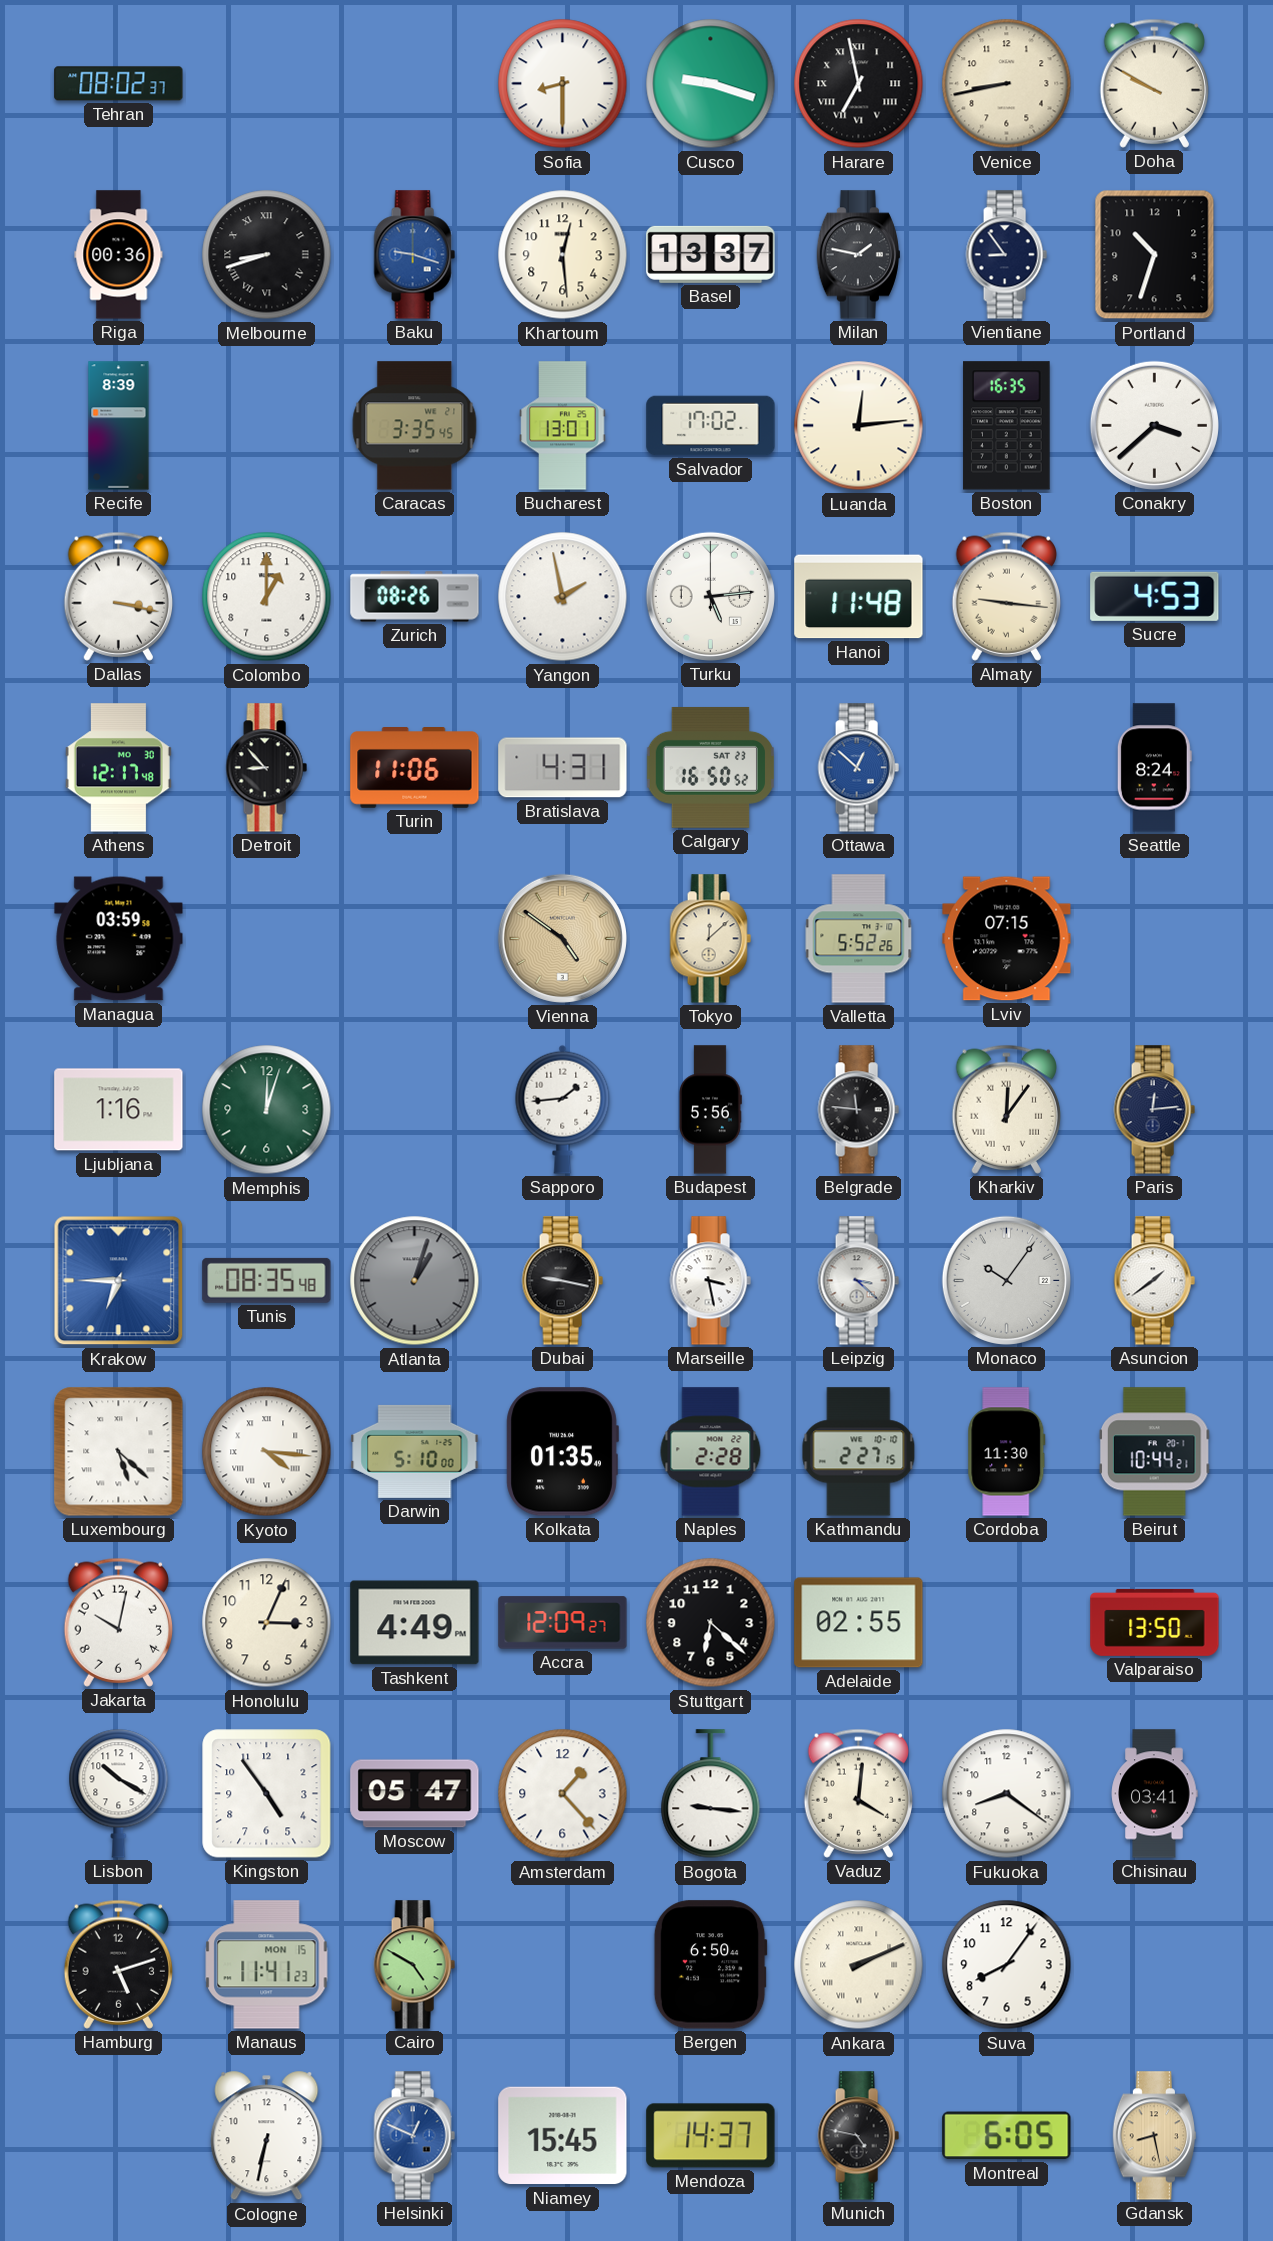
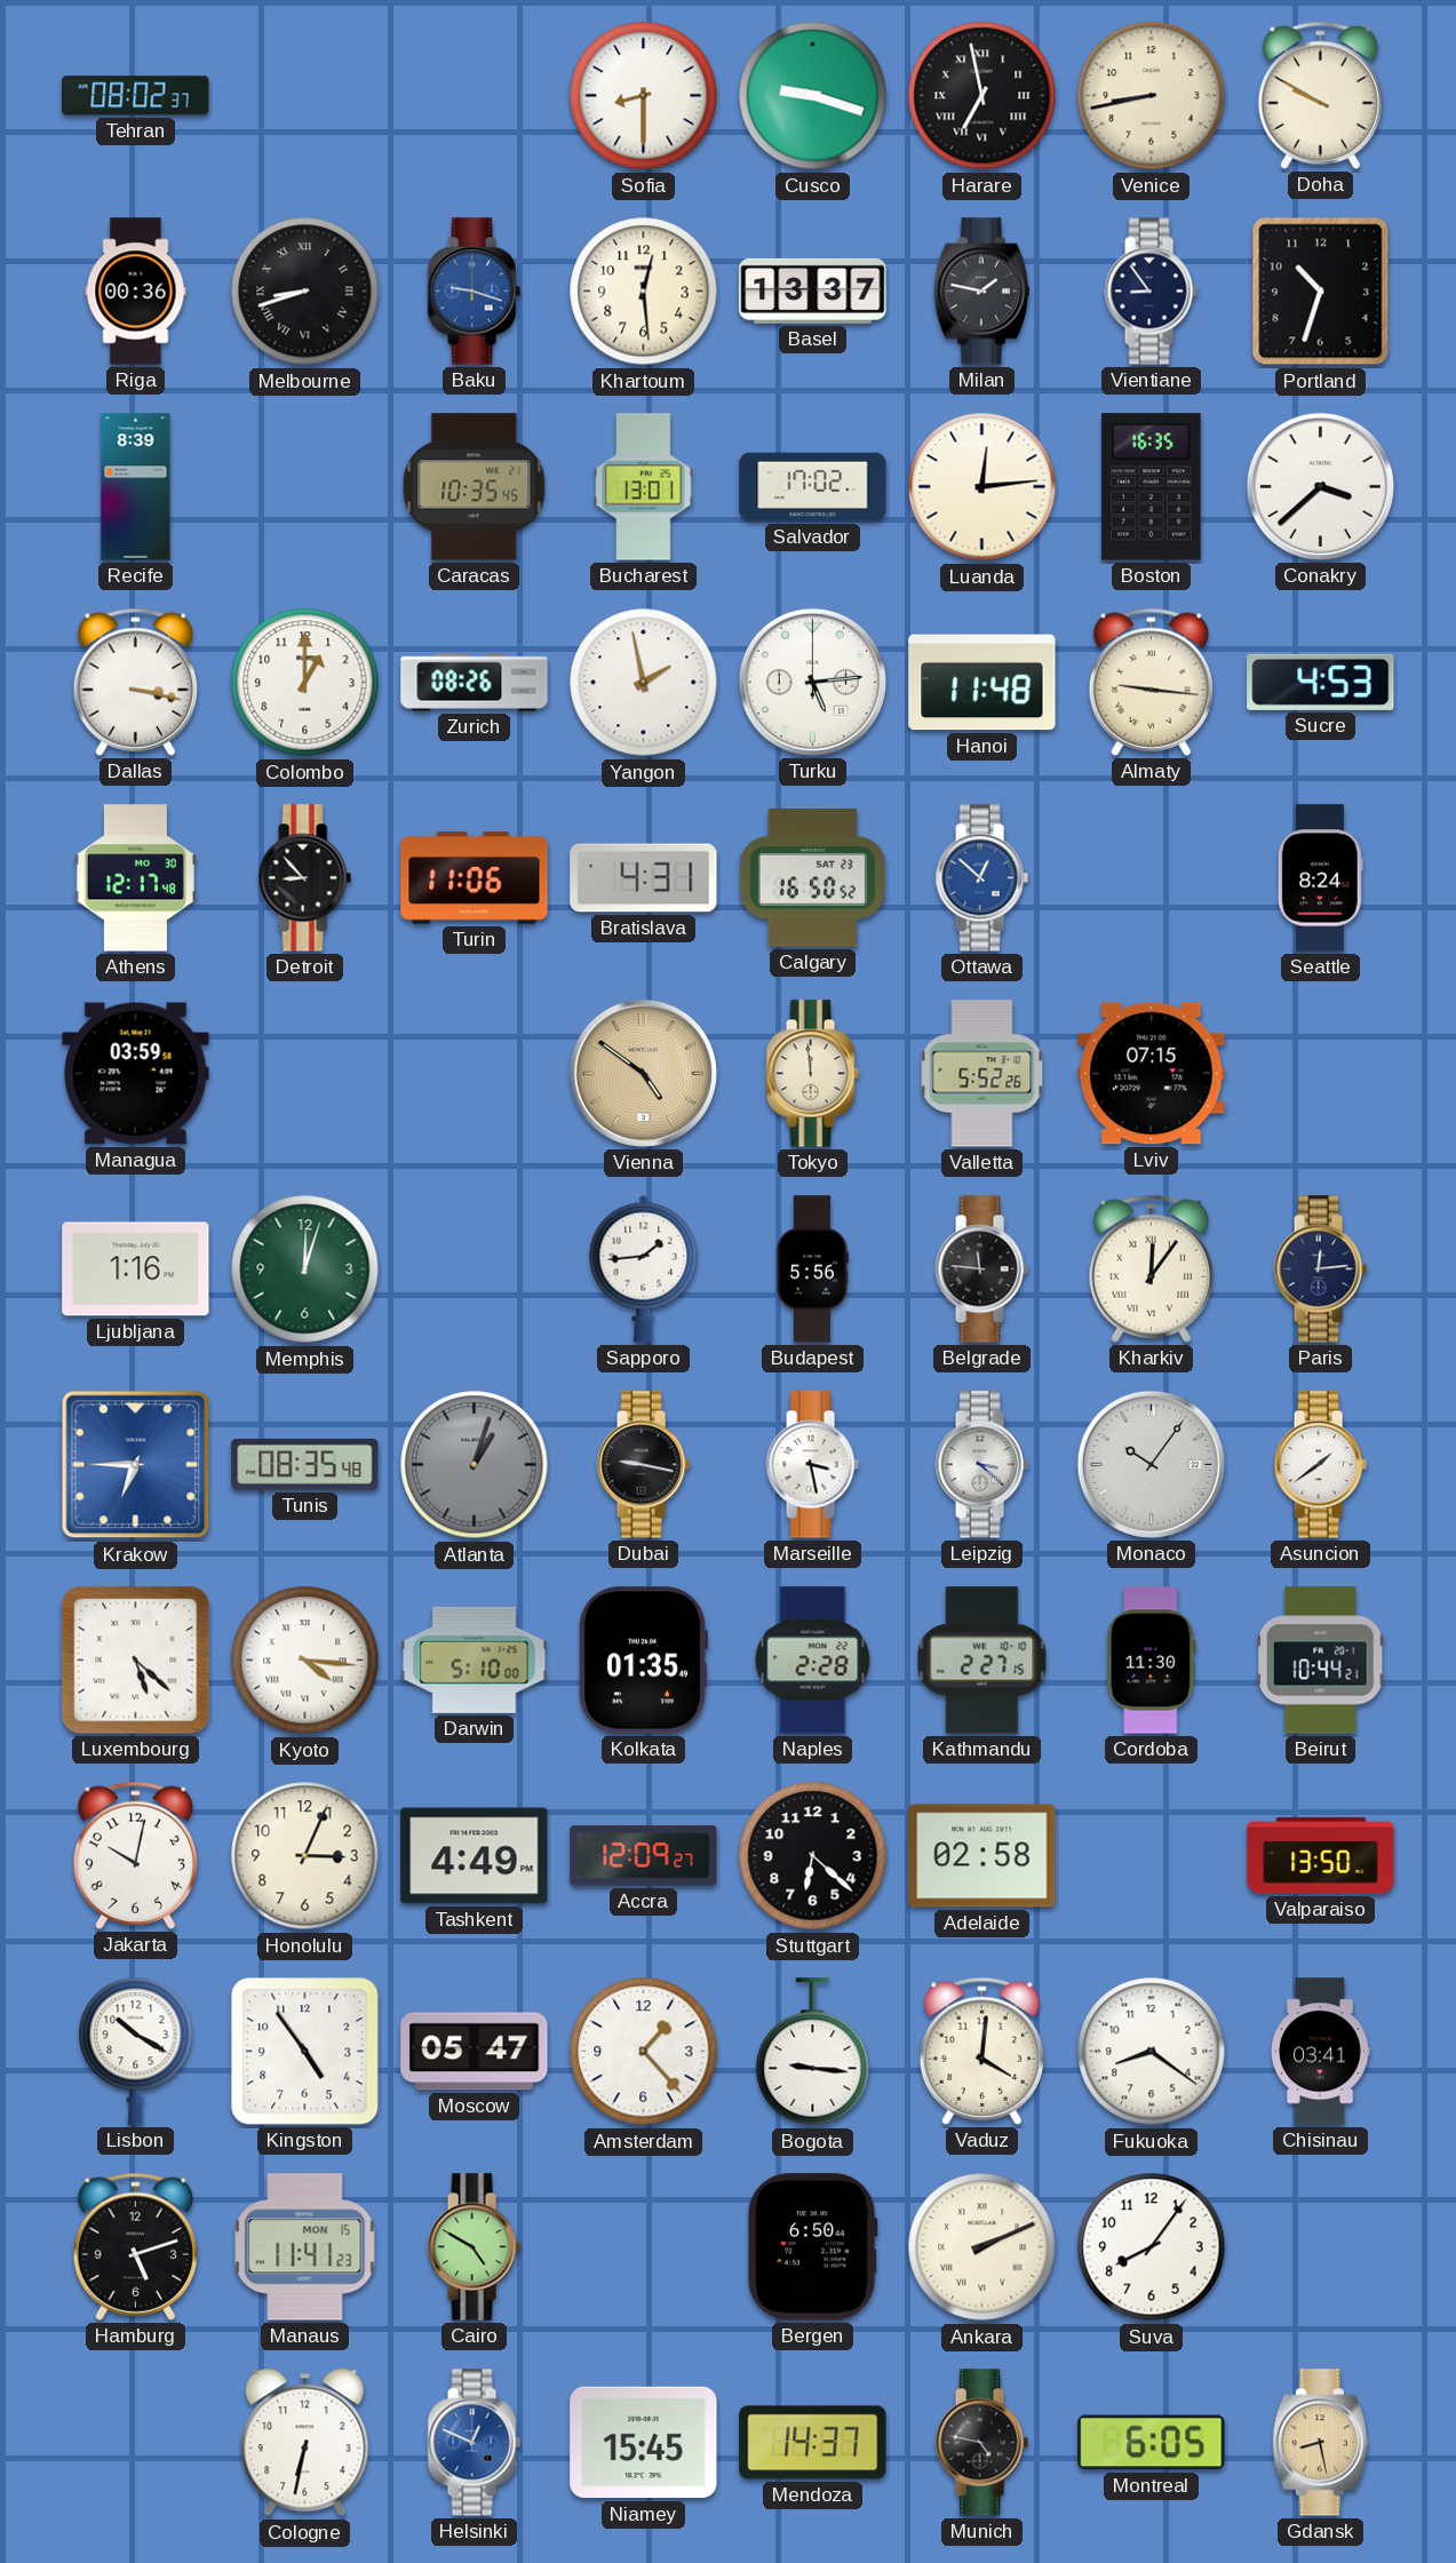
Caracas: 3:35 -> 10:35
Tokyo: 12:08 -> 11:59
Adelaide: 02:55 -> 02:58
